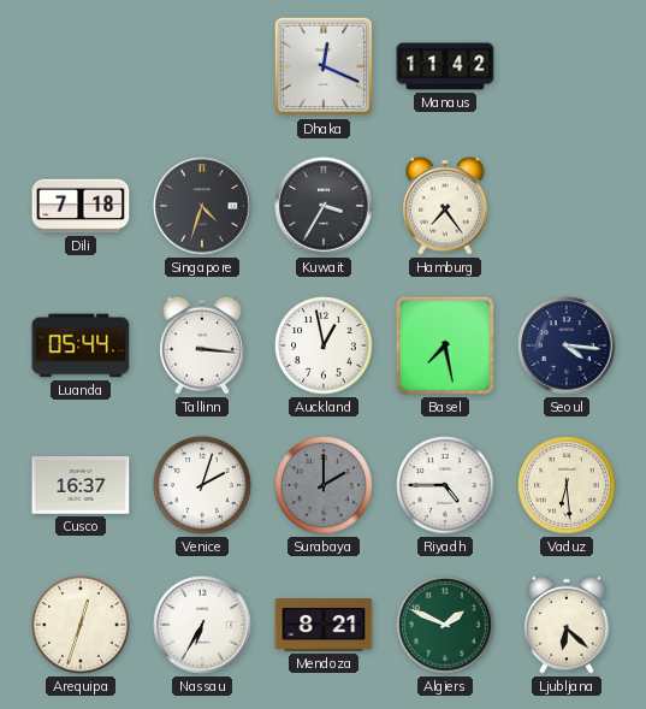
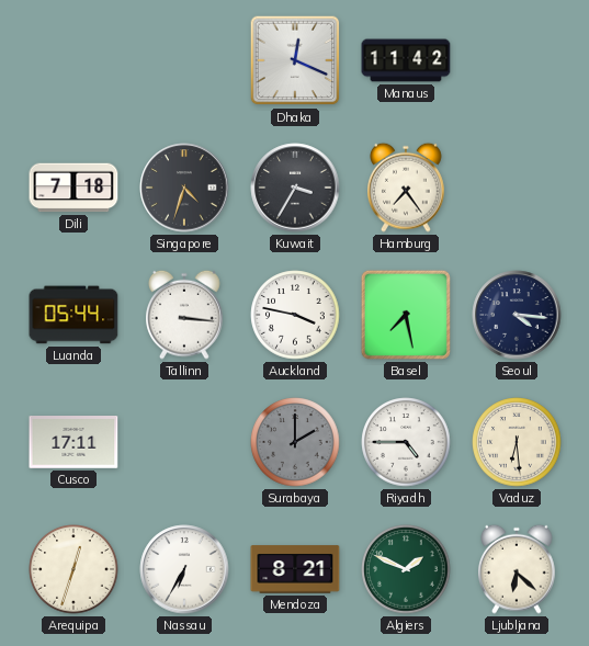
Auckland: 12:58 -> 3:47
Cusco: 16:37 -> 17:11
Venice: 2:03 -> none
